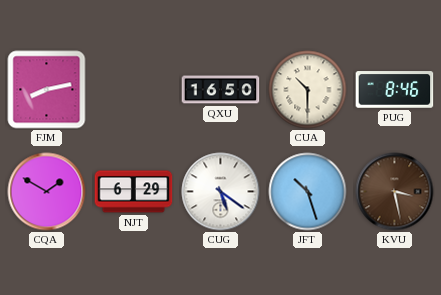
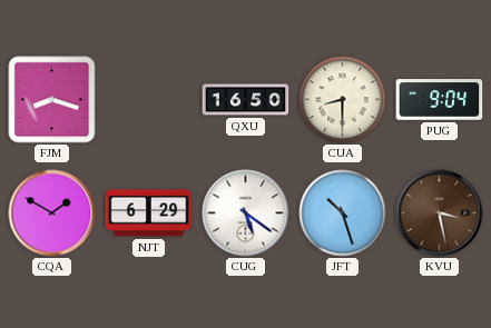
FJM: 8:13 -> 8:18
CUA: 10:30 -> 8:30
PUG: 8:46 -> 9:04
